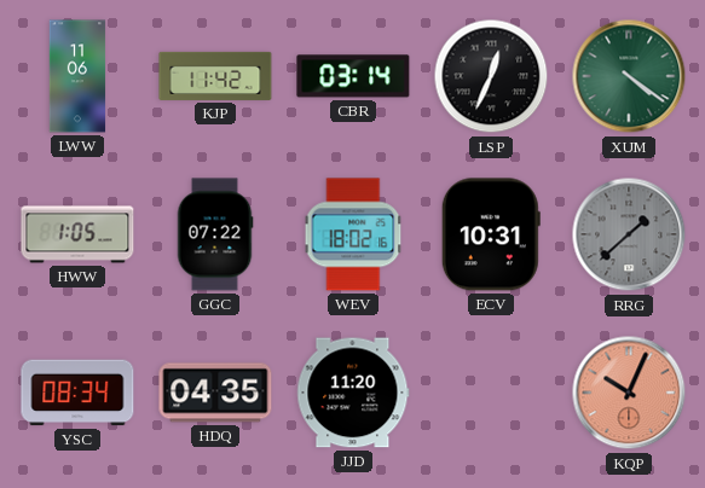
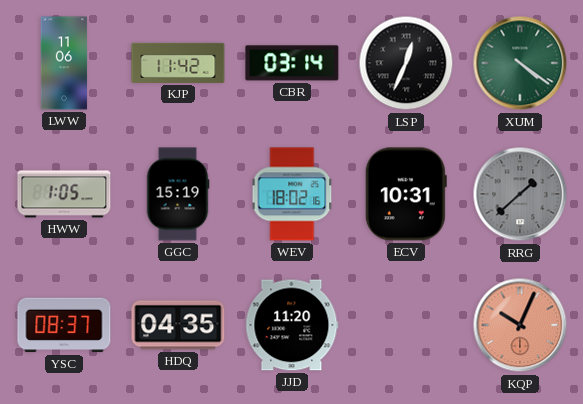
GGC: 07:22 -> 15:19
YSC: 08:34 -> 08:37
